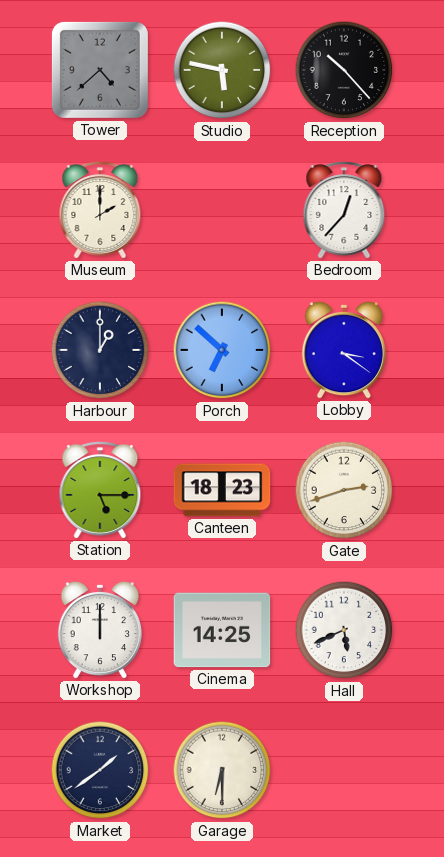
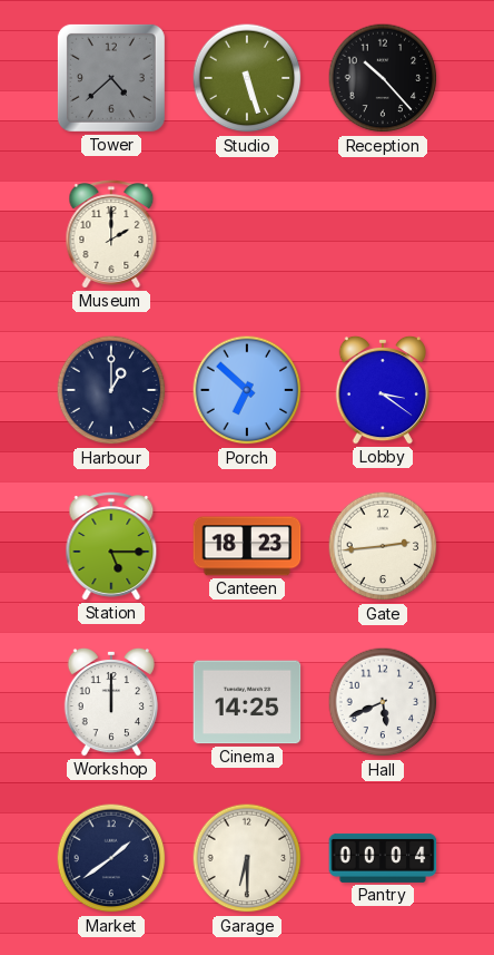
Studio: 5:47 -> 5:27
Bedroom: 12:37 -> none
Gate: 2:42 -> 2:44
Pantry: none -> 00:04
